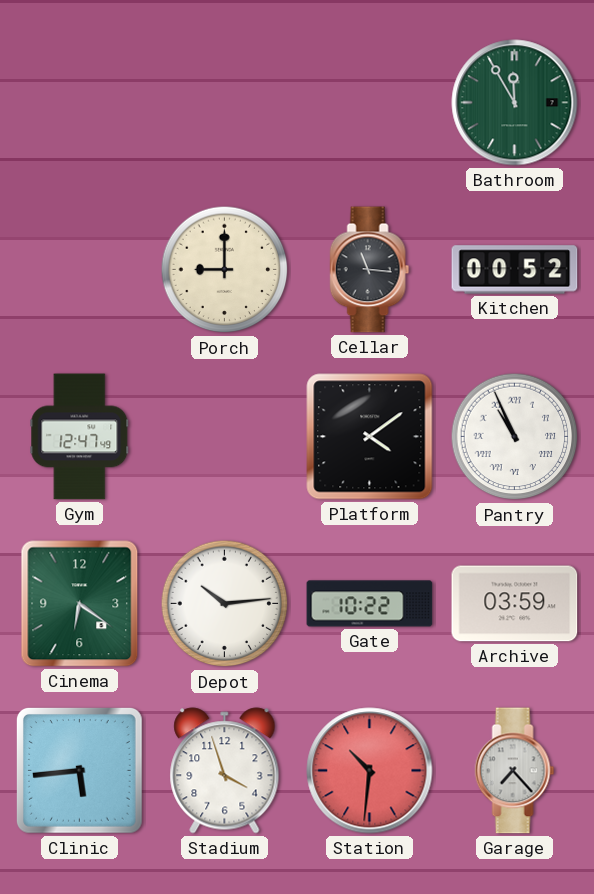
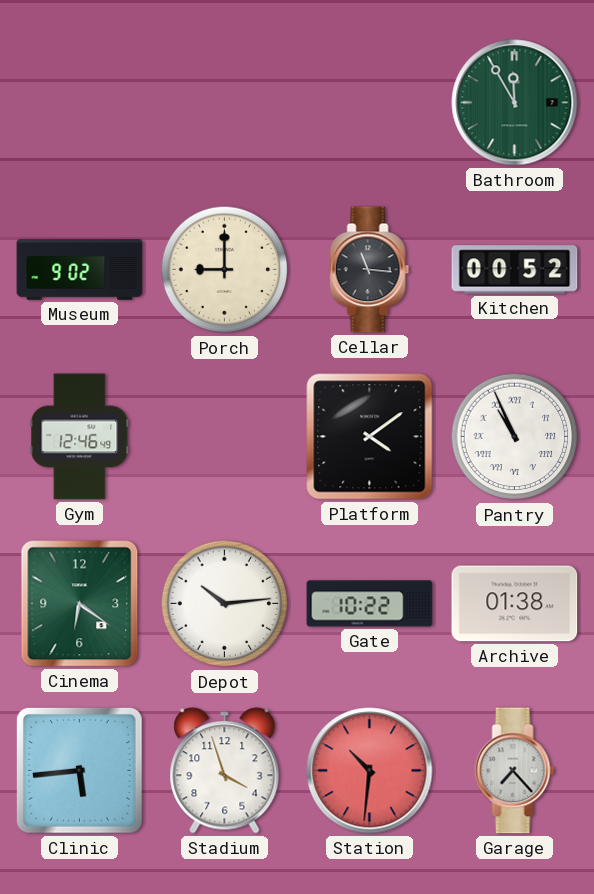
Museum: none -> 9:02
Gym: 12:47 -> 12:46
Archive: 03:59 -> 01:38
